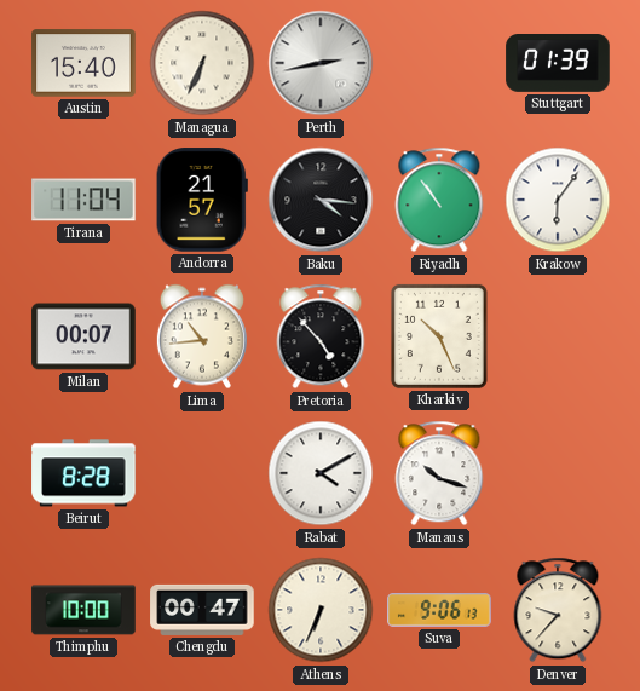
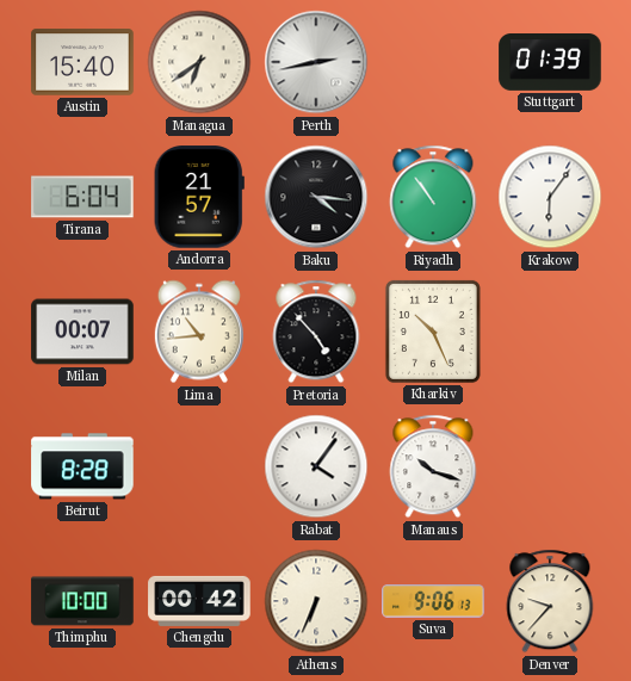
Managua: 6:34 -> 6:39
Tirana: 11:04 -> 6:04
Rabat: 4:10 -> 4:06
Chengdu: 00:47 -> 00:42
